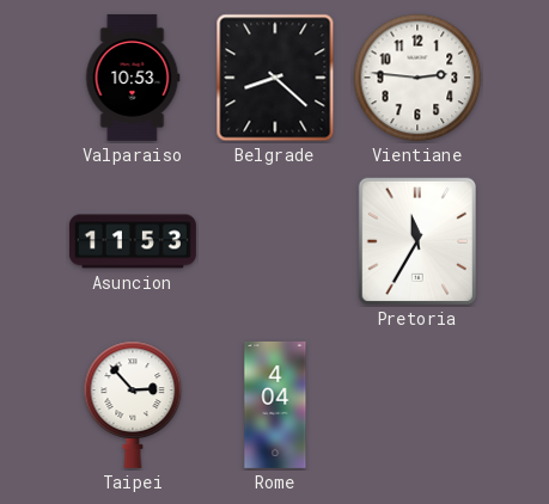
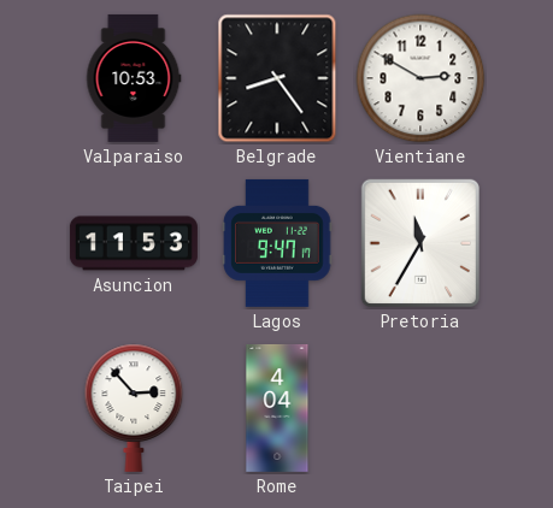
Belgrade: 8:22 -> 8:24
Vientiane: 2:46 -> 2:50
Lagos: none -> 9:47
